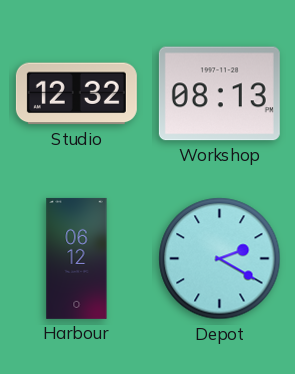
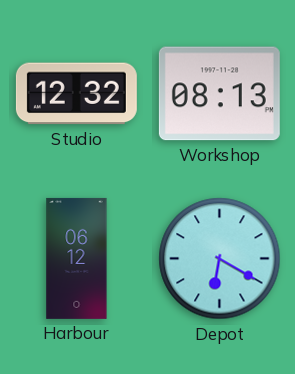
Depot: 2:20 -> 6:20
